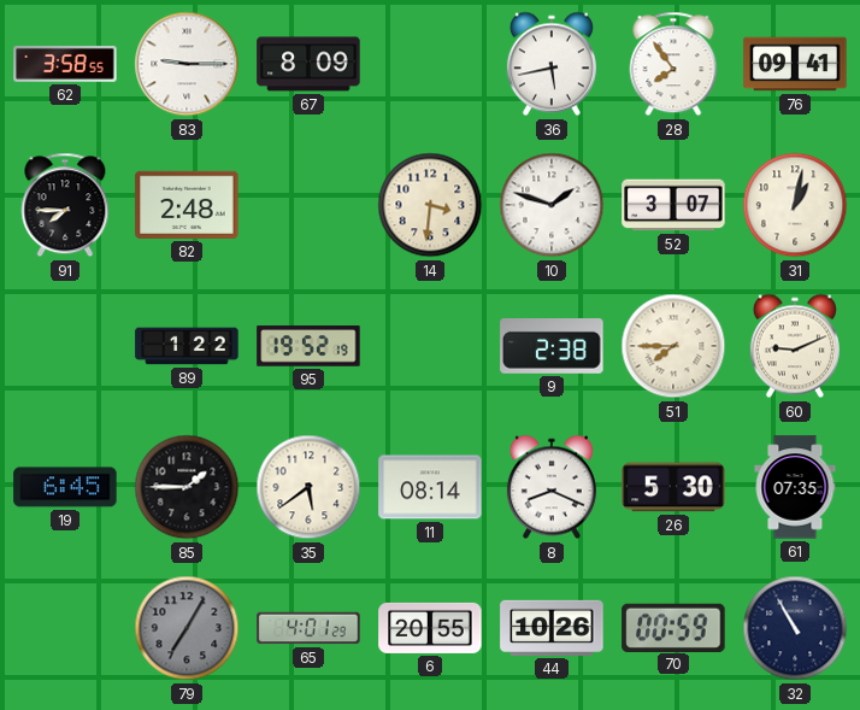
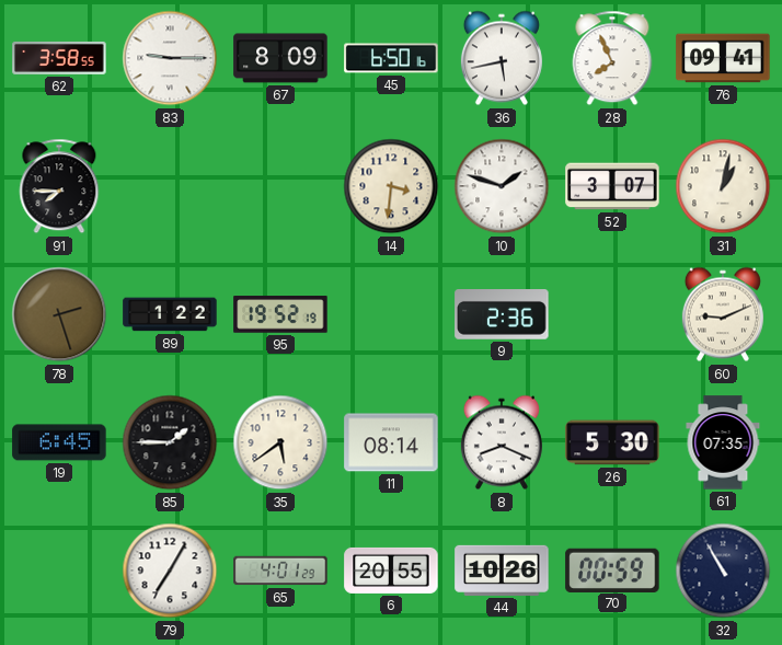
45: none -> 6:50
28: 7:54 -> 7:56
82: 2:48 -> none
78: none -> 2:27
9: 2:38 -> 2:36
51: 7:45 -> none
79 dial: grey -> white
